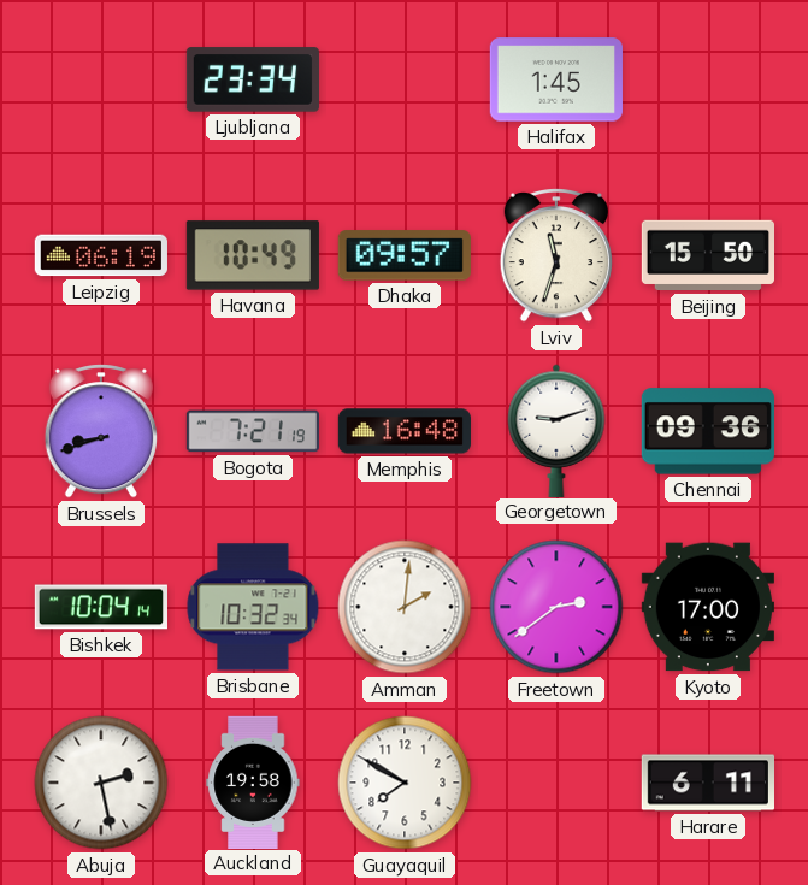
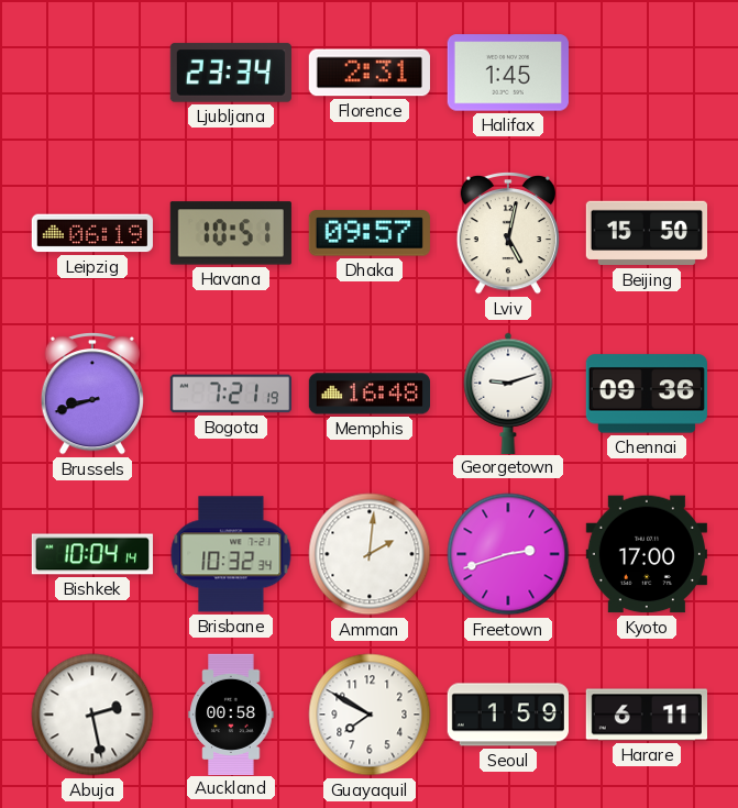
Florence: none -> 2:31
Havana: 10:49 -> 10:51
Lviv: 11:33 -> 5:02
Freetown: 2:39 -> 2:42
Auckland: 19:58 -> 00:58
Seoul: none -> 1:59
